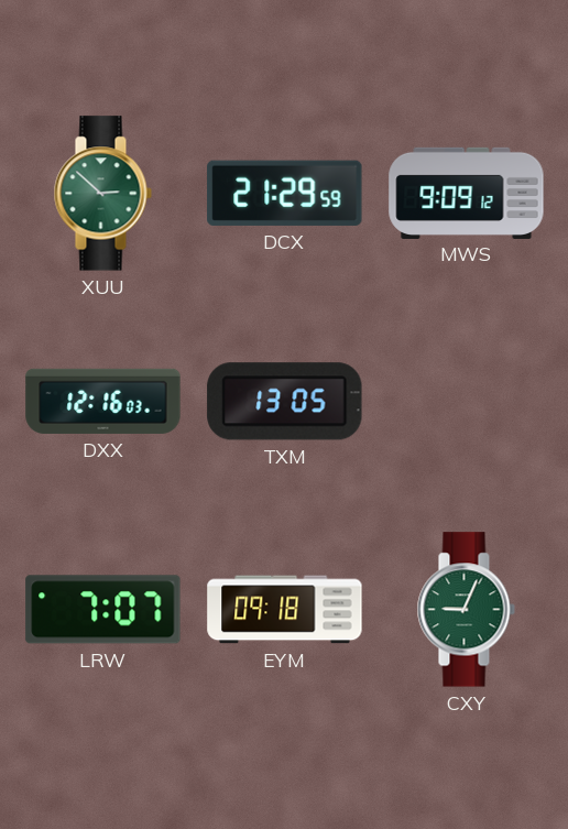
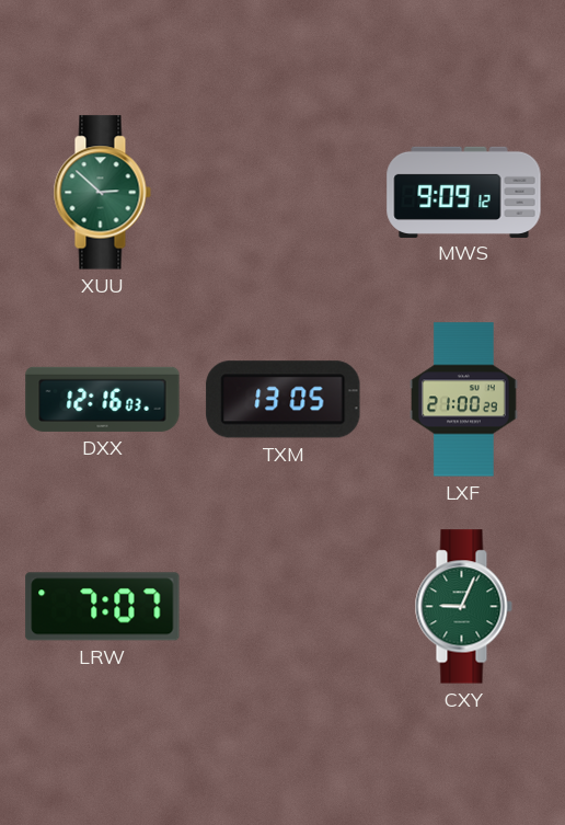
DCX: 21:29 -> none
LXF: none -> 21:00
EYM: 09:18 -> none
